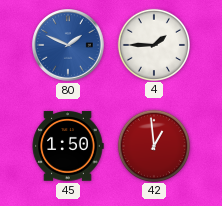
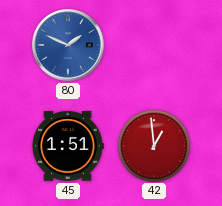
4: 1:45 -> none
45: 1:50 -> 1:51
